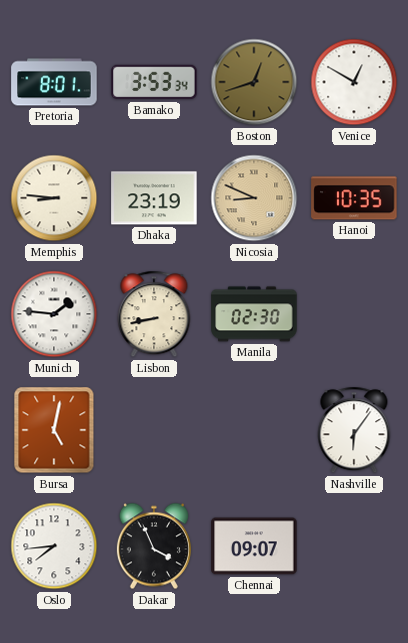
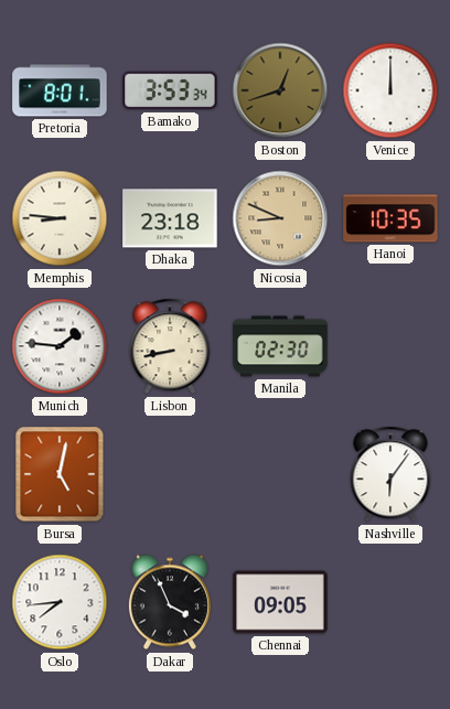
Venice: 12:50 -> 12:00
Dhaka: 23:19 -> 23:18
Chennai: 09:07 -> 09:05
